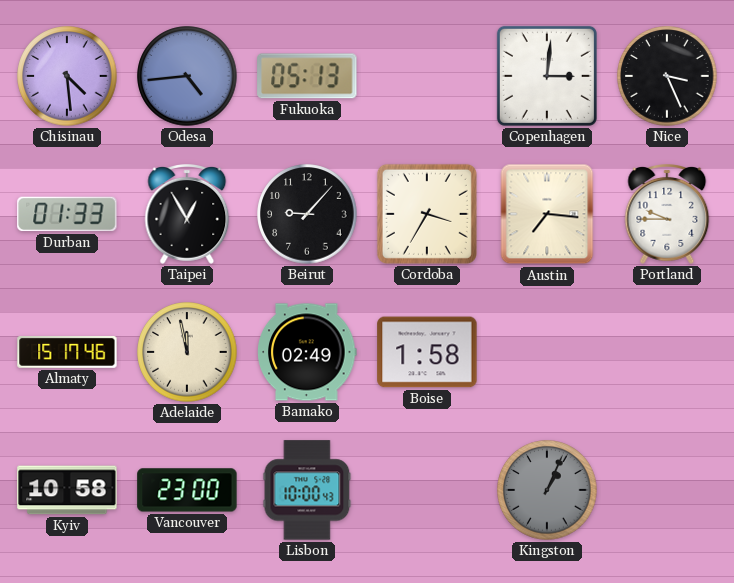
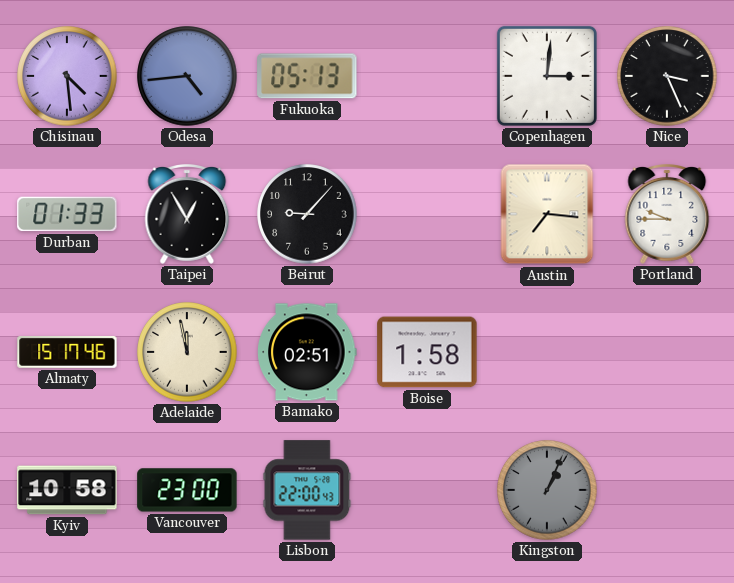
Cordoba: 3:35 -> none
Bamako: 02:49 -> 02:51
Lisbon: 10:00 -> 22:00
